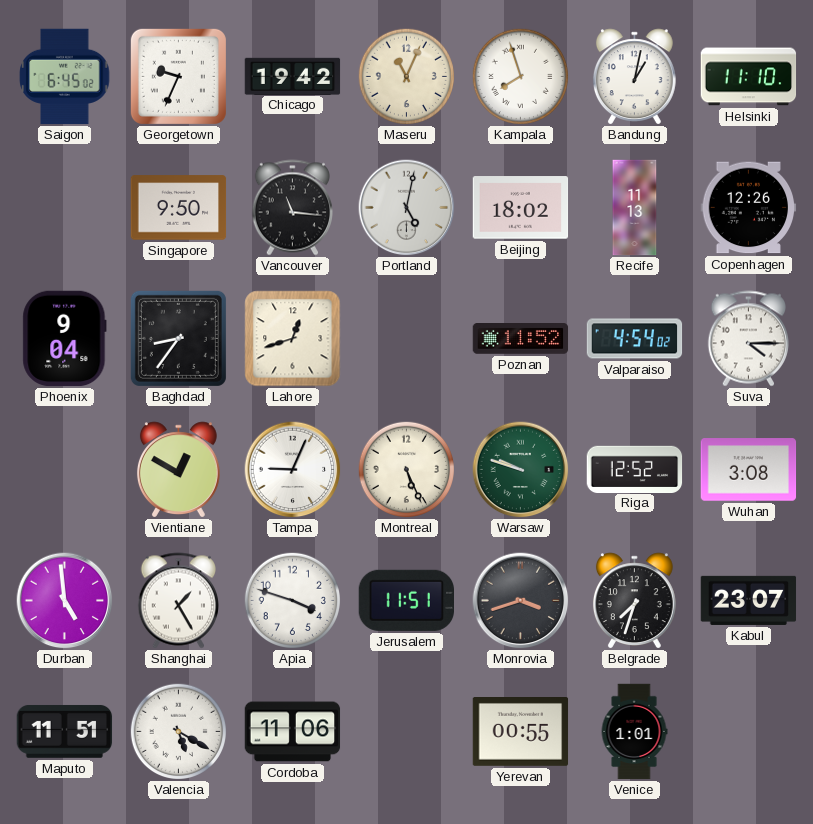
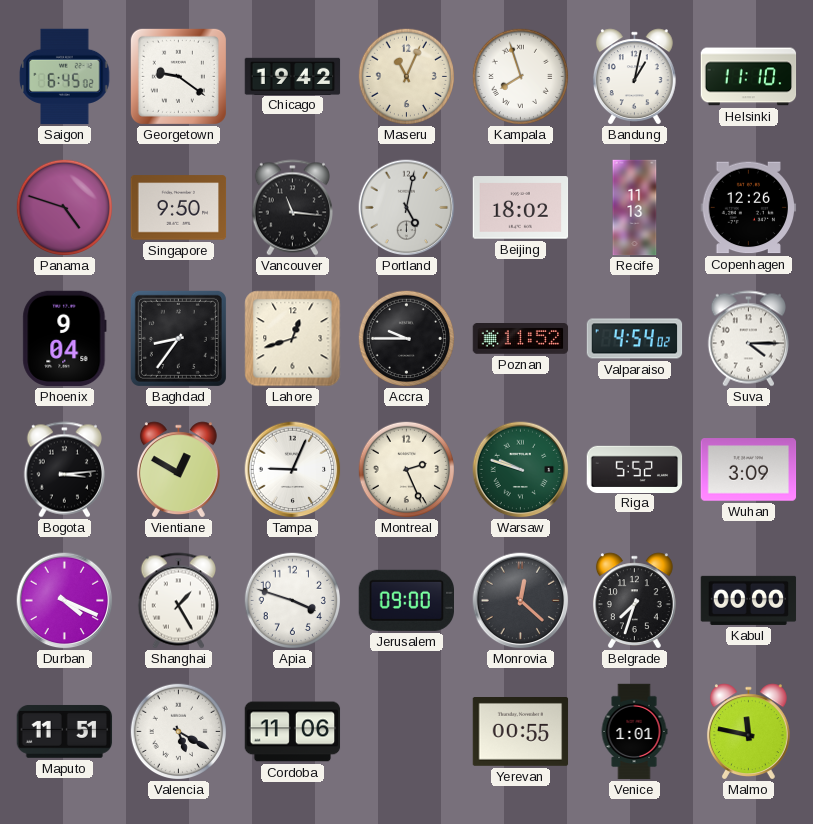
Georgetown: 9:34 -> 9:21
Panama: none -> 4:48
Accra: none -> 9:45
Bogota: none -> 3:14
Montreal: 5:26 -> 2:26
Riga: 12:52 -> 5:52
Wuhan: 3:08 -> 3:09
Durban: 4:59 -> 4:19
Jerusalem: 11:51 -> 09:00
Monrovia: 3:42 -> 12:22
Kabul: 23:07 -> 00:00
Malmo: none -> 11:47
